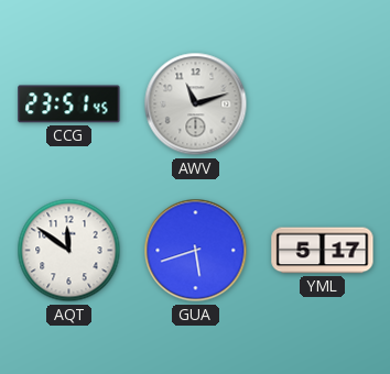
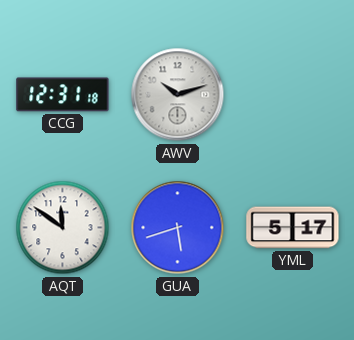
CCG: 23:51 -> 12:31
AWV: 11:12 -> 10:12
